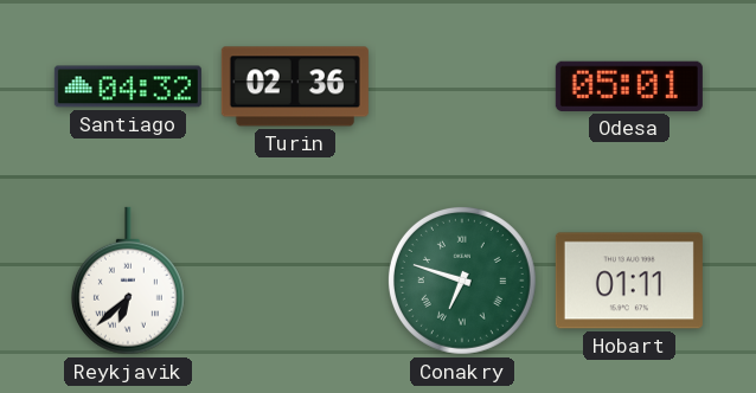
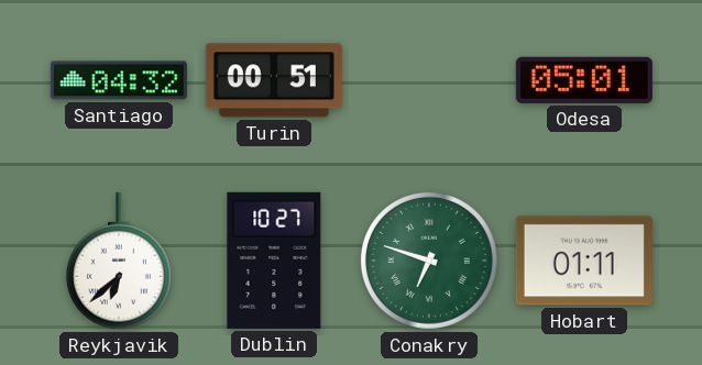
Turin: 02:36 -> 00:51
Dublin: none -> 10:27
